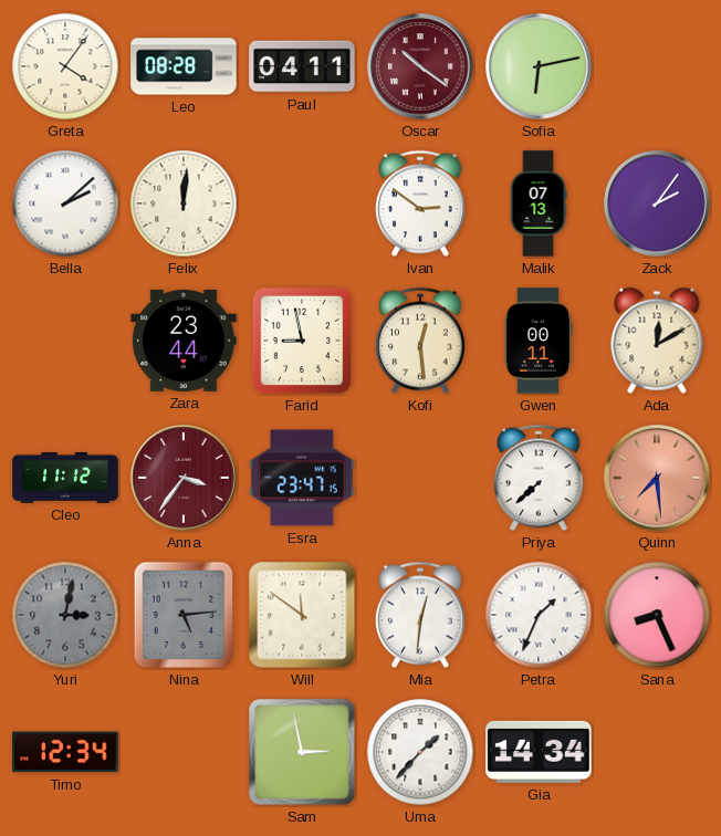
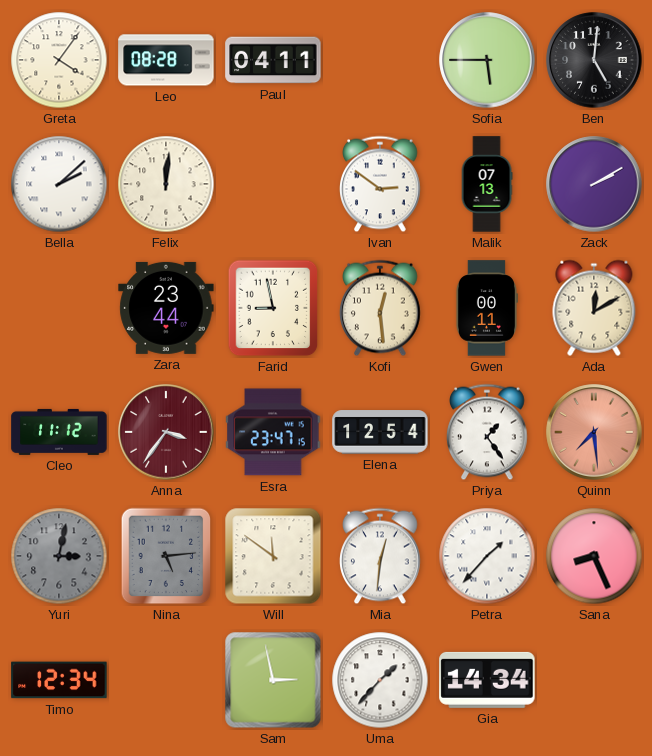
Oscar: 10:21 -> none
Sofia: 6:13 -> 5:45
Ben: none -> 5:01
Zack: 2:06 -> 2:10
Elena: none -> 12:54
Priya: 7:38 -> 1:24
Petra: 1:34 -> 1:37
